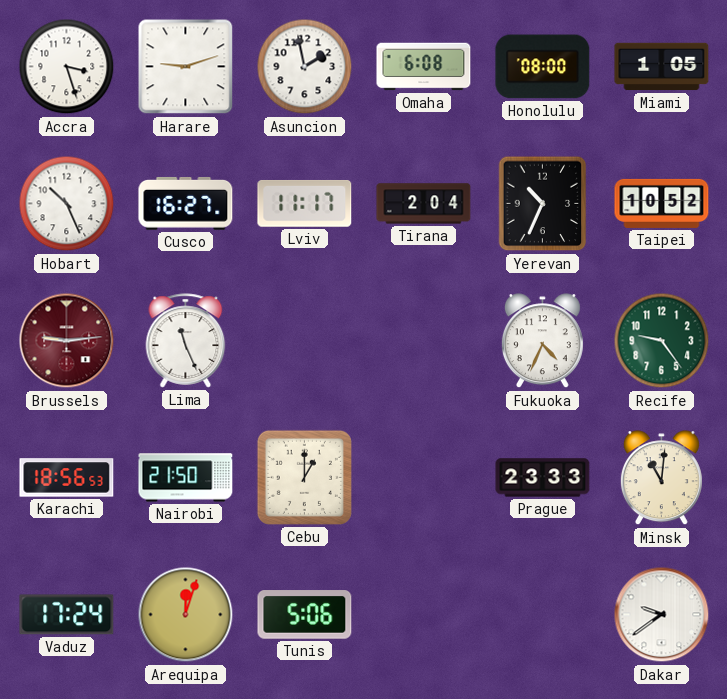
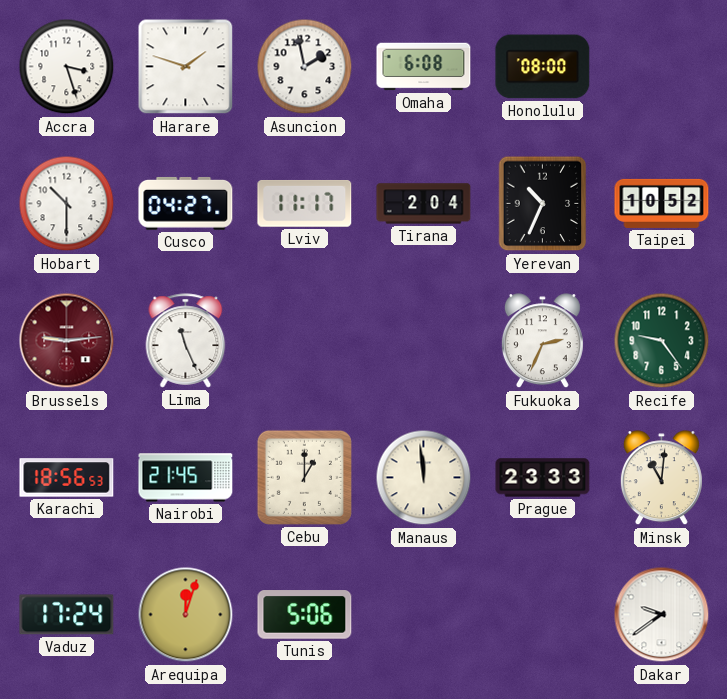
Harare: 9:12 -> 1:48
Miami: 1:05 -> none
Hobart: 10:26 -> 10:30
Cusco: 16:27 -> 04:27
Fukuoka: 4:34 -> 2:34
Nairobi: 21:50 -> 21:45
Manaus: none -> 11:59
